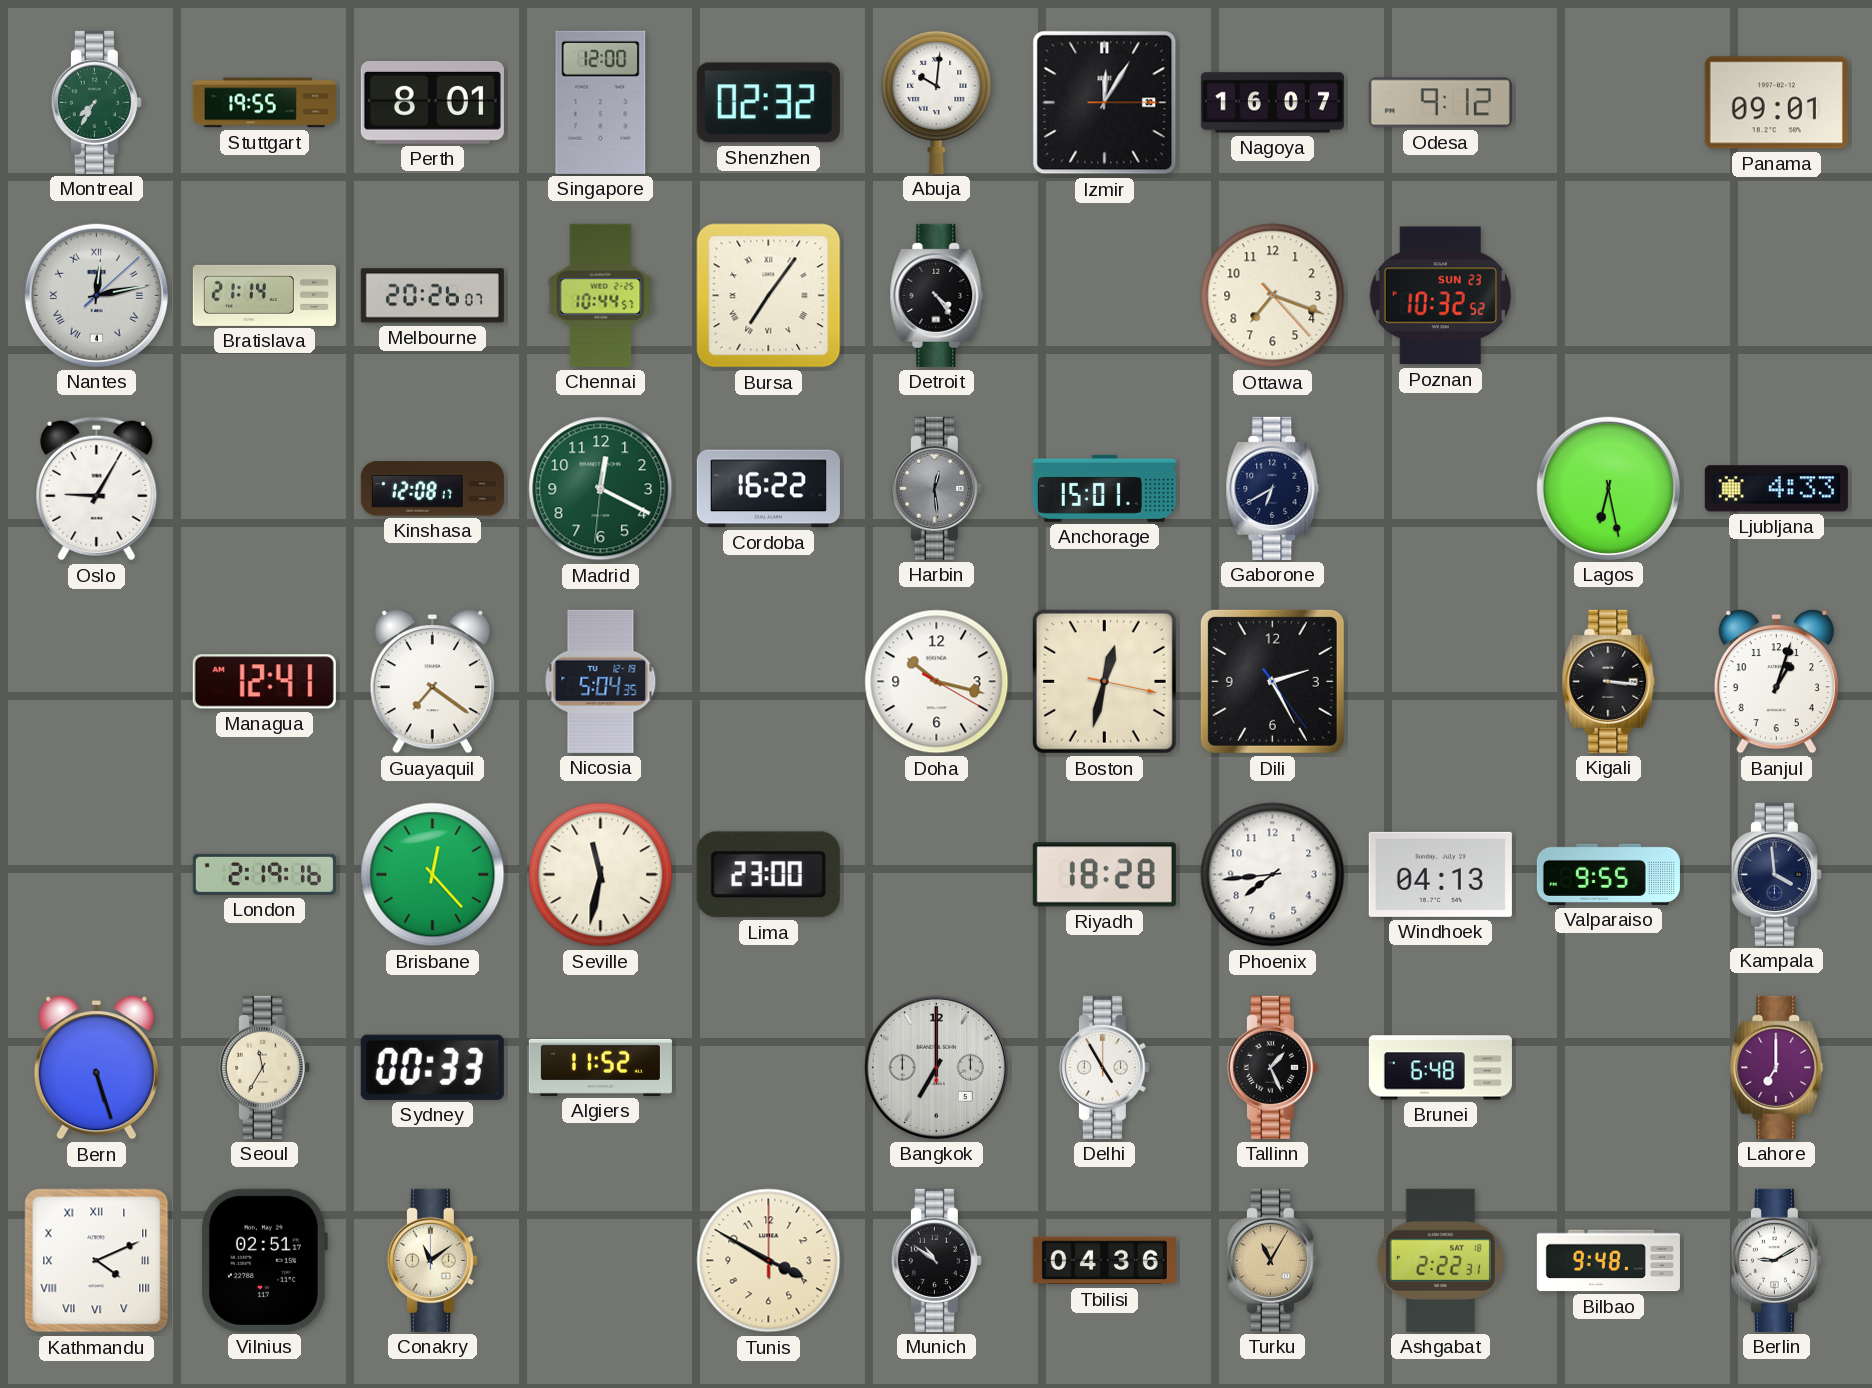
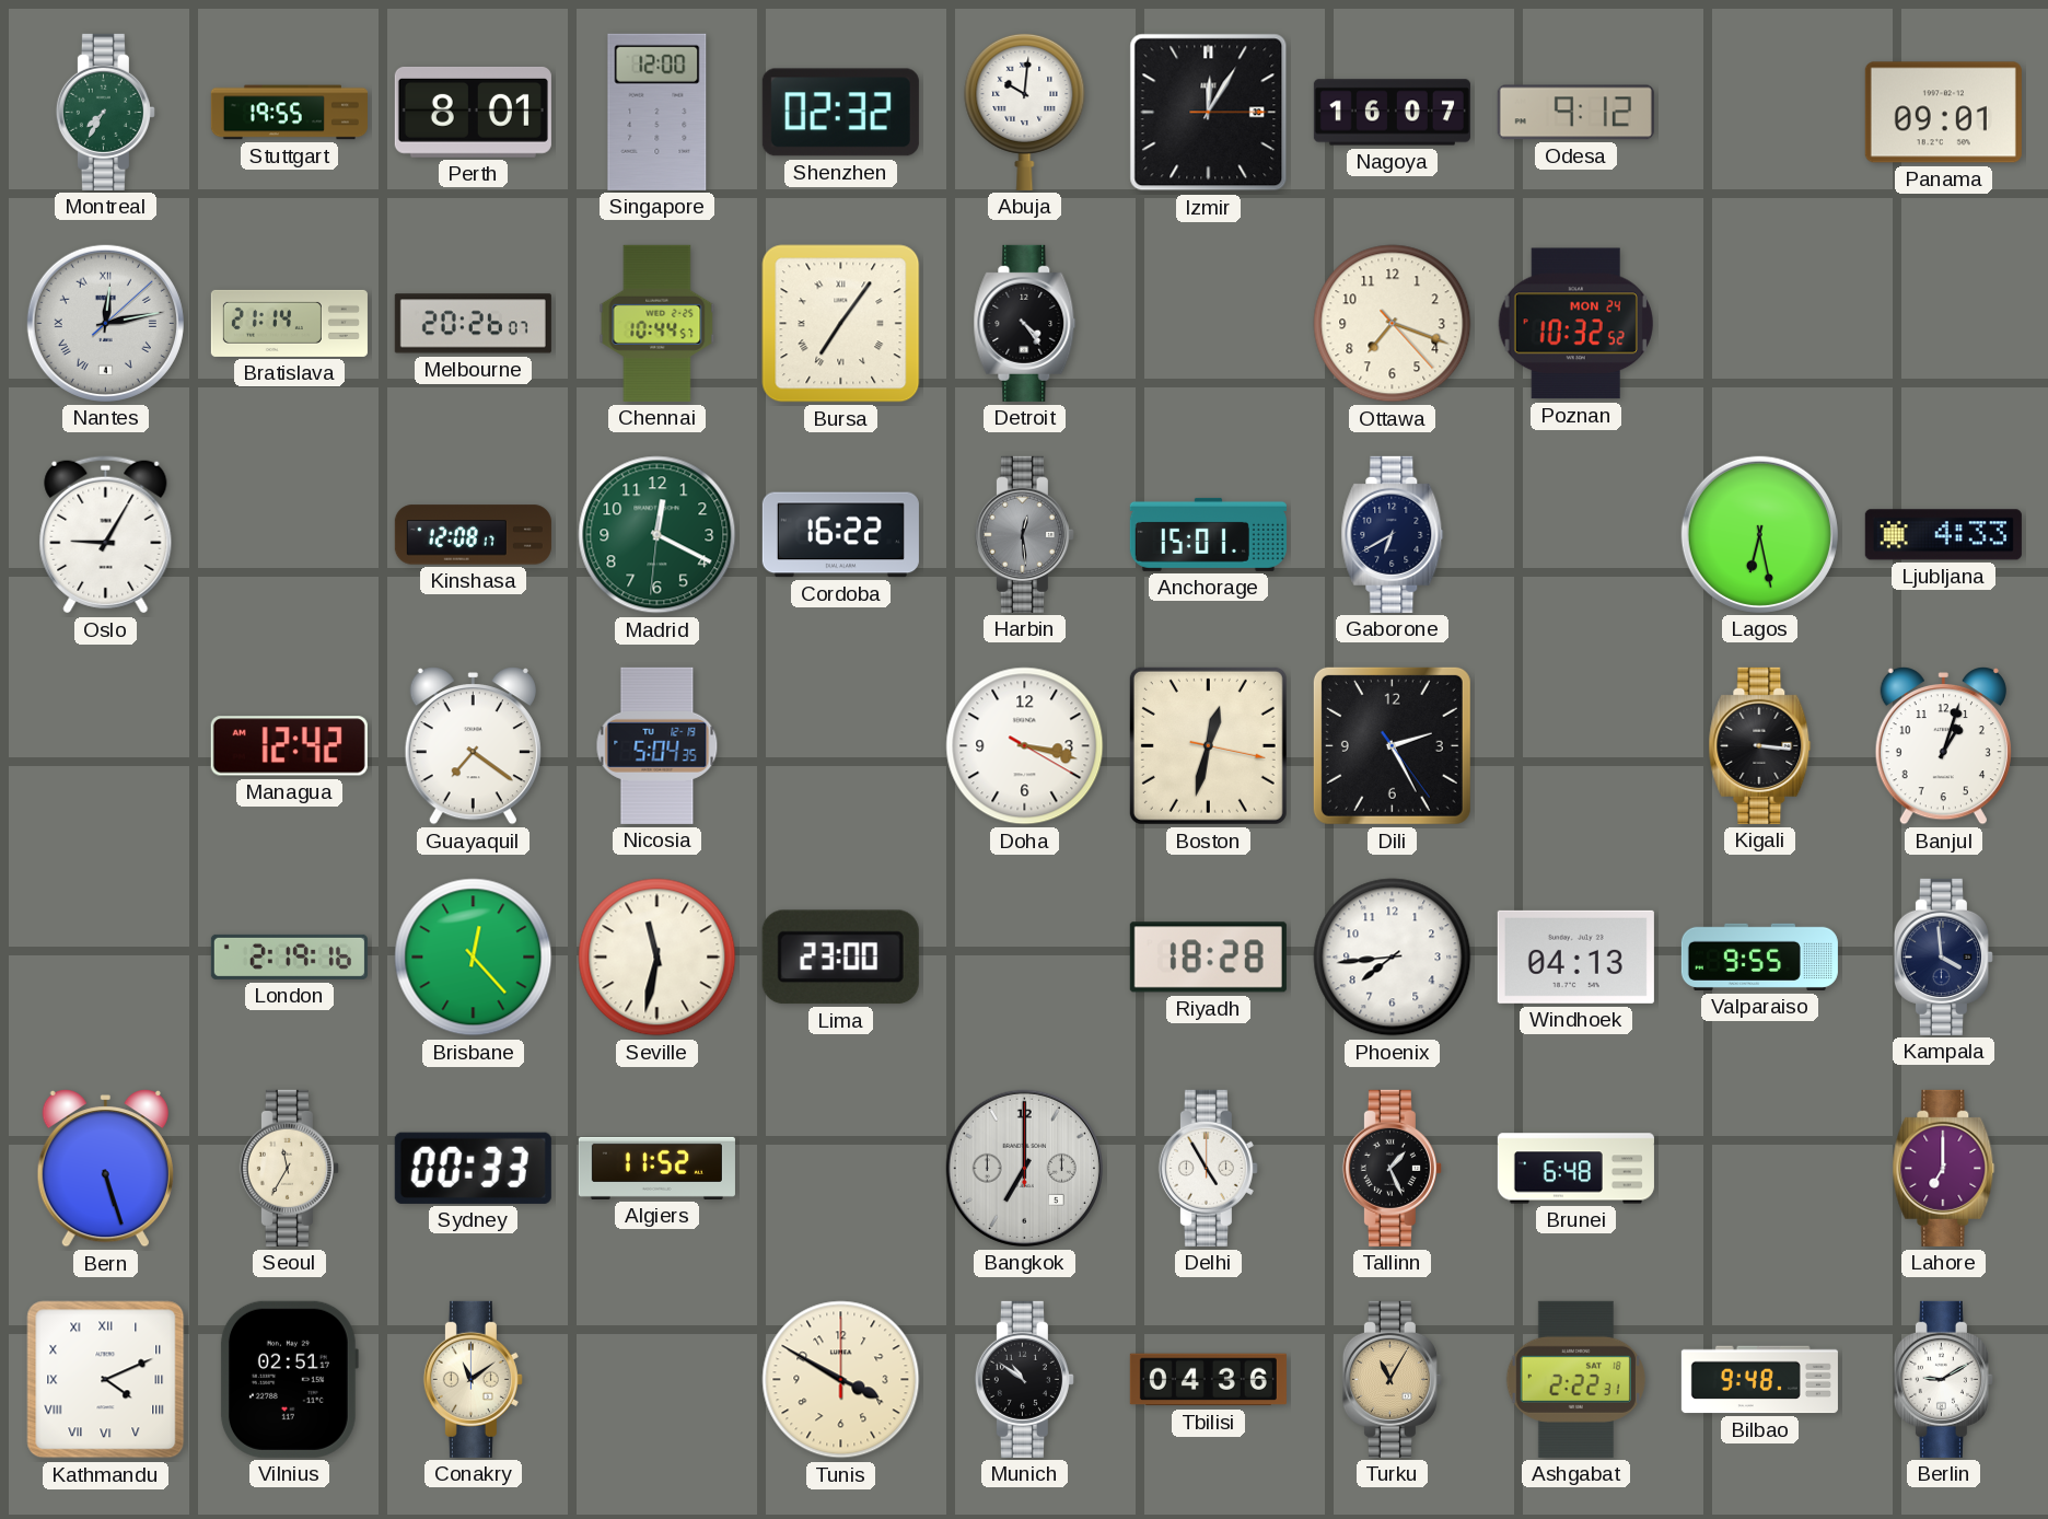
Poznan date: SUN 23 -> MON 24
Managua: 12:41 -> 12:42
Doha: 10:17 -> 3:17
